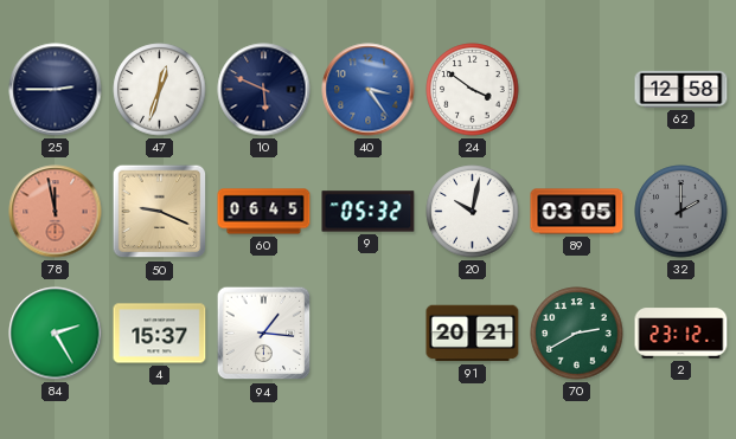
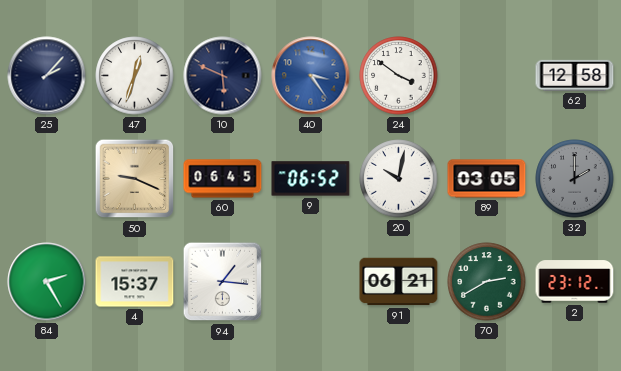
25: 2:45 -> 2:07
78: 11:58 -> none
9: 05:32 -> 06:52
91: 20:21 -> 06:21
